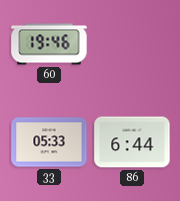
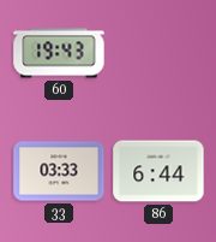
60: 19:46 -> 19:43
33: 05:33 -> 03:33
